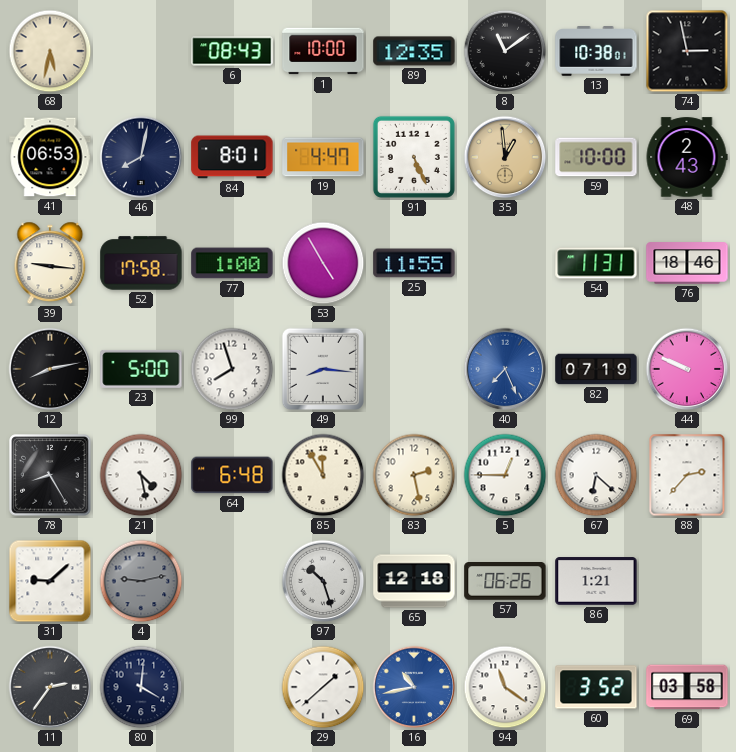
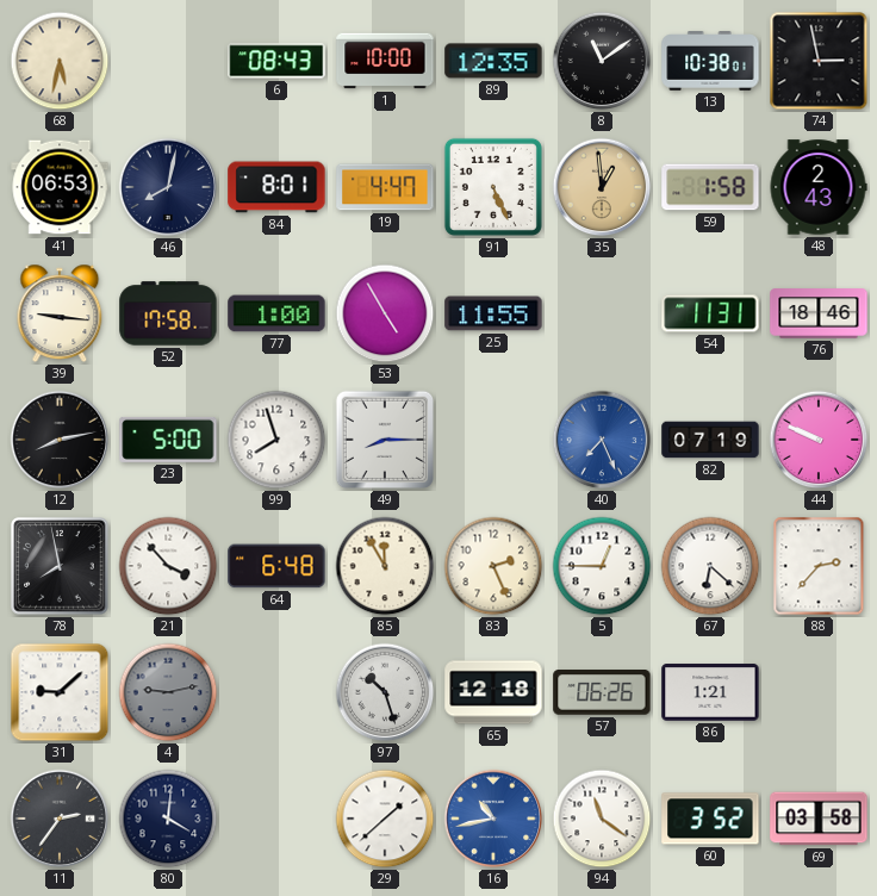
59: 10:00 -> 1:58
49: 8:16 -> 8:15
78: 8:25 -> 7:58
21: 4:28 -> 3:53
83: 2:28 -> 2:26
